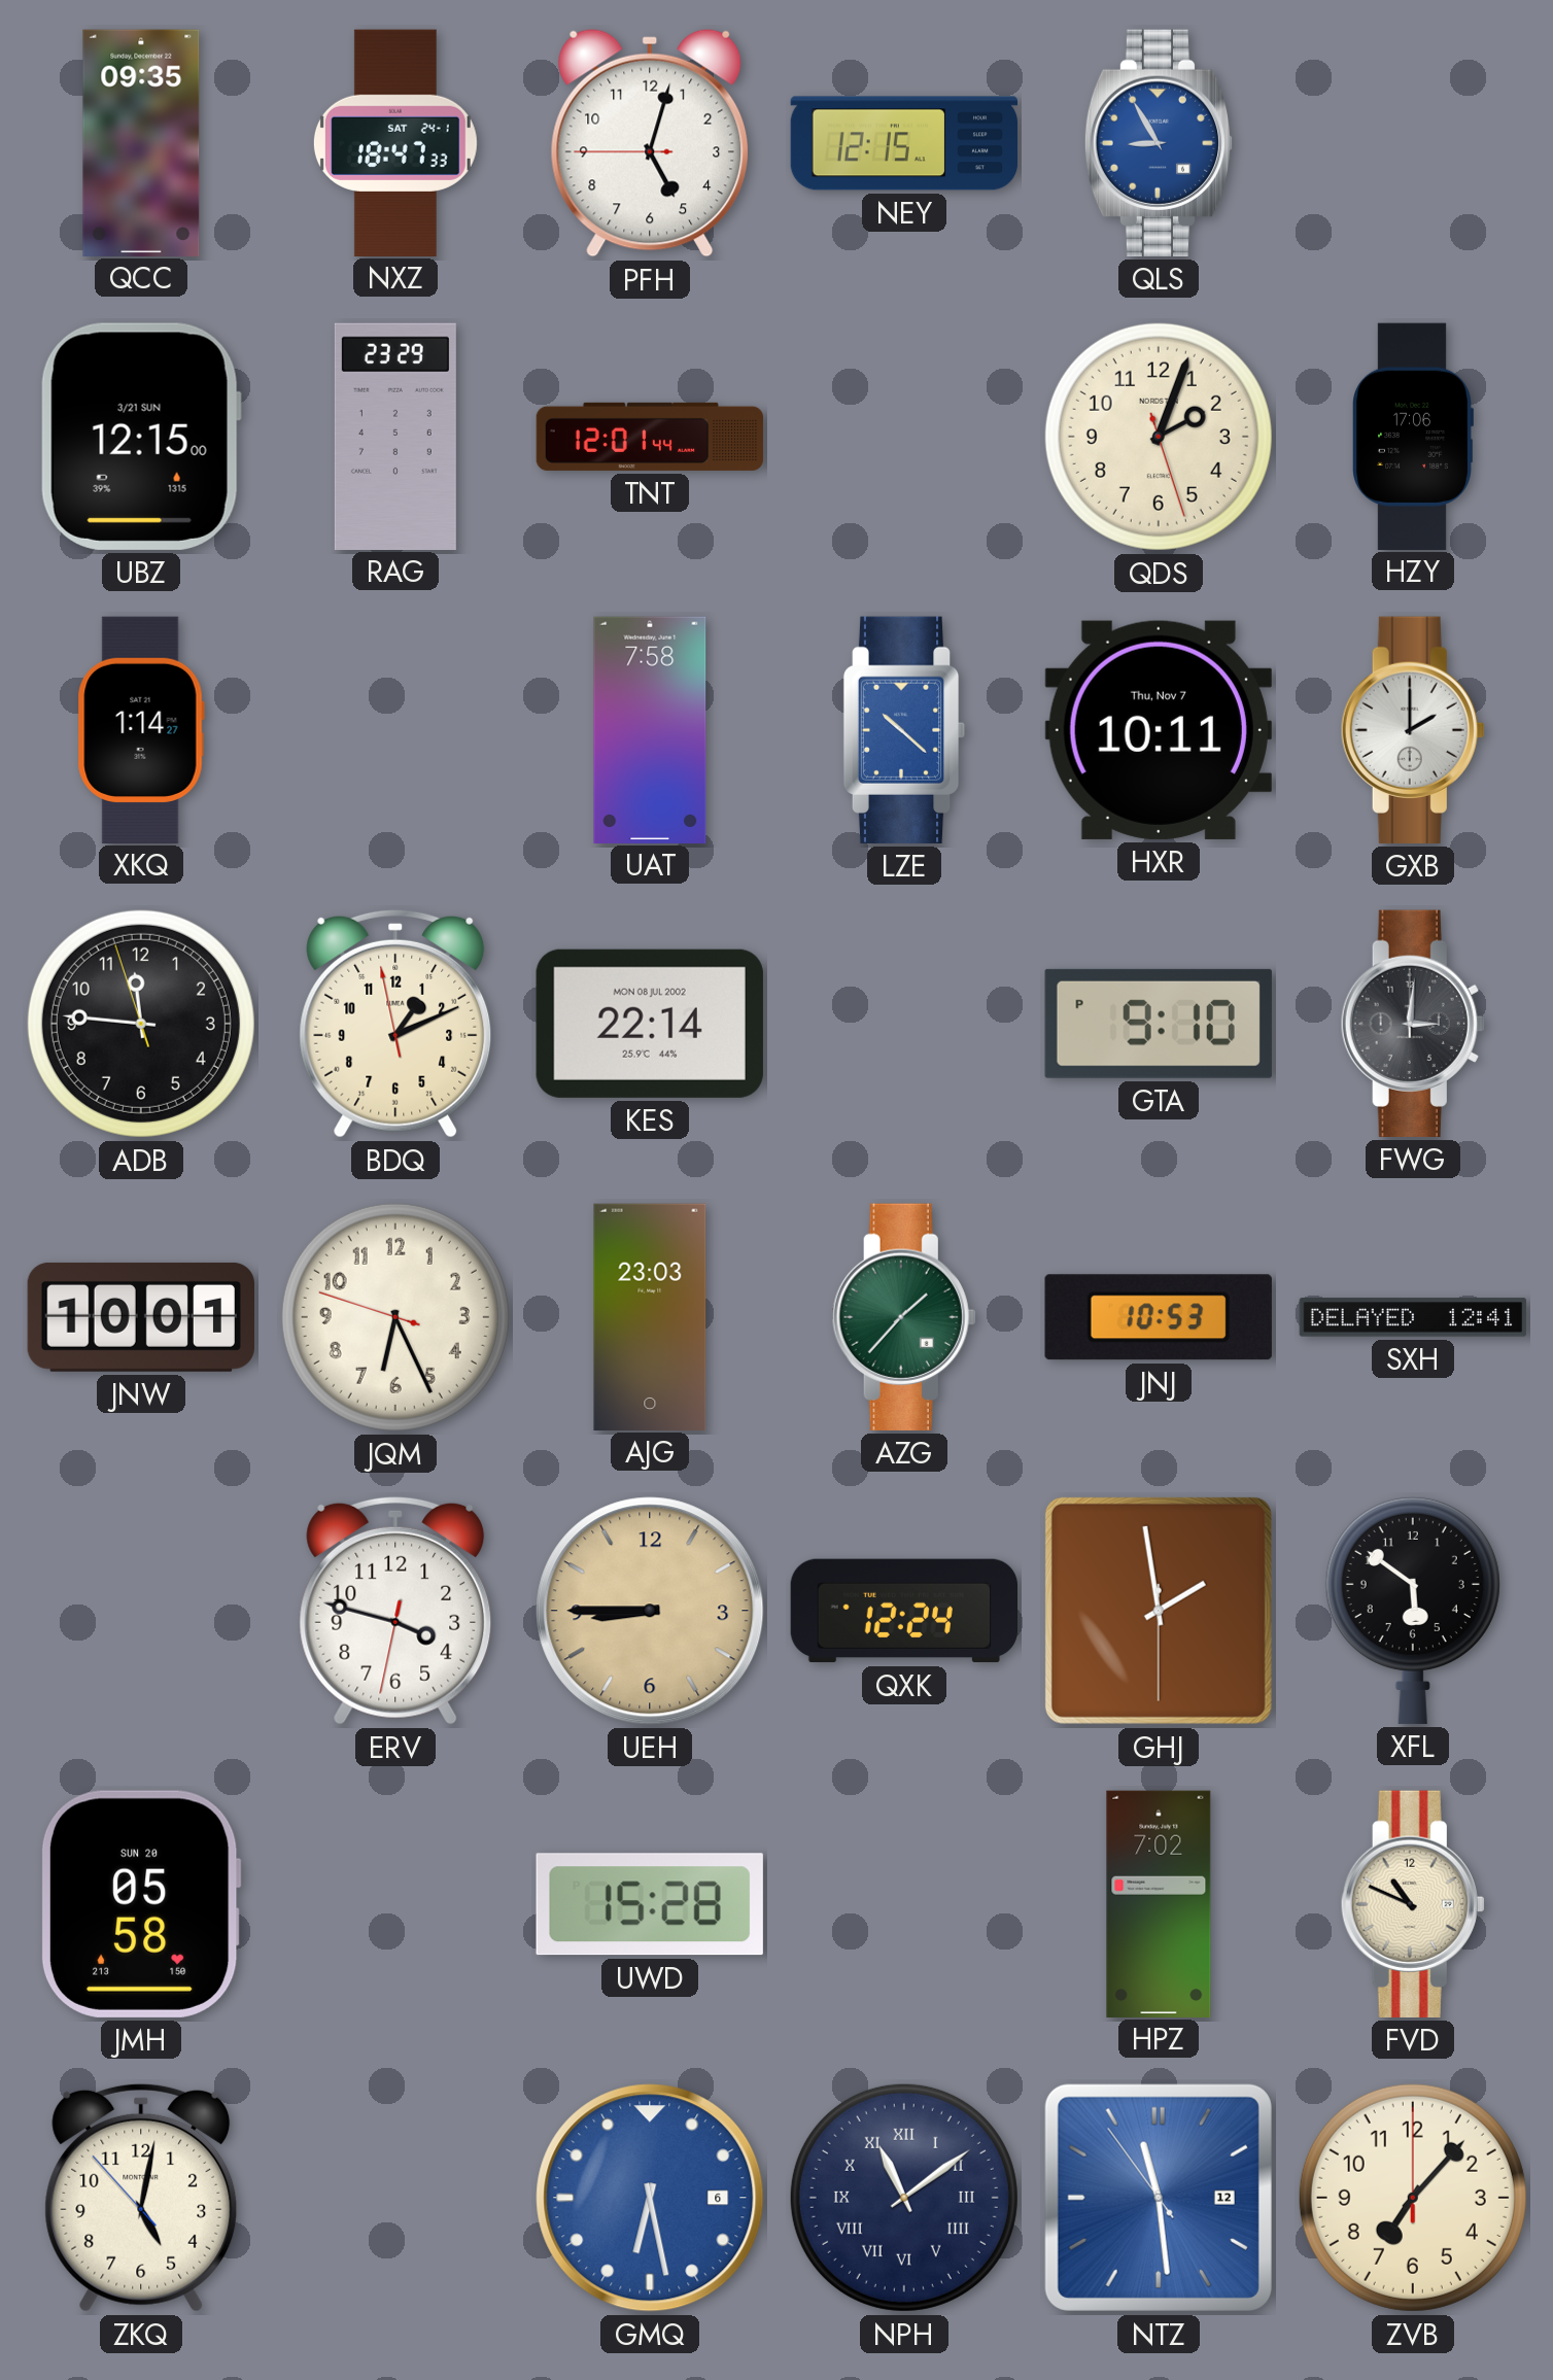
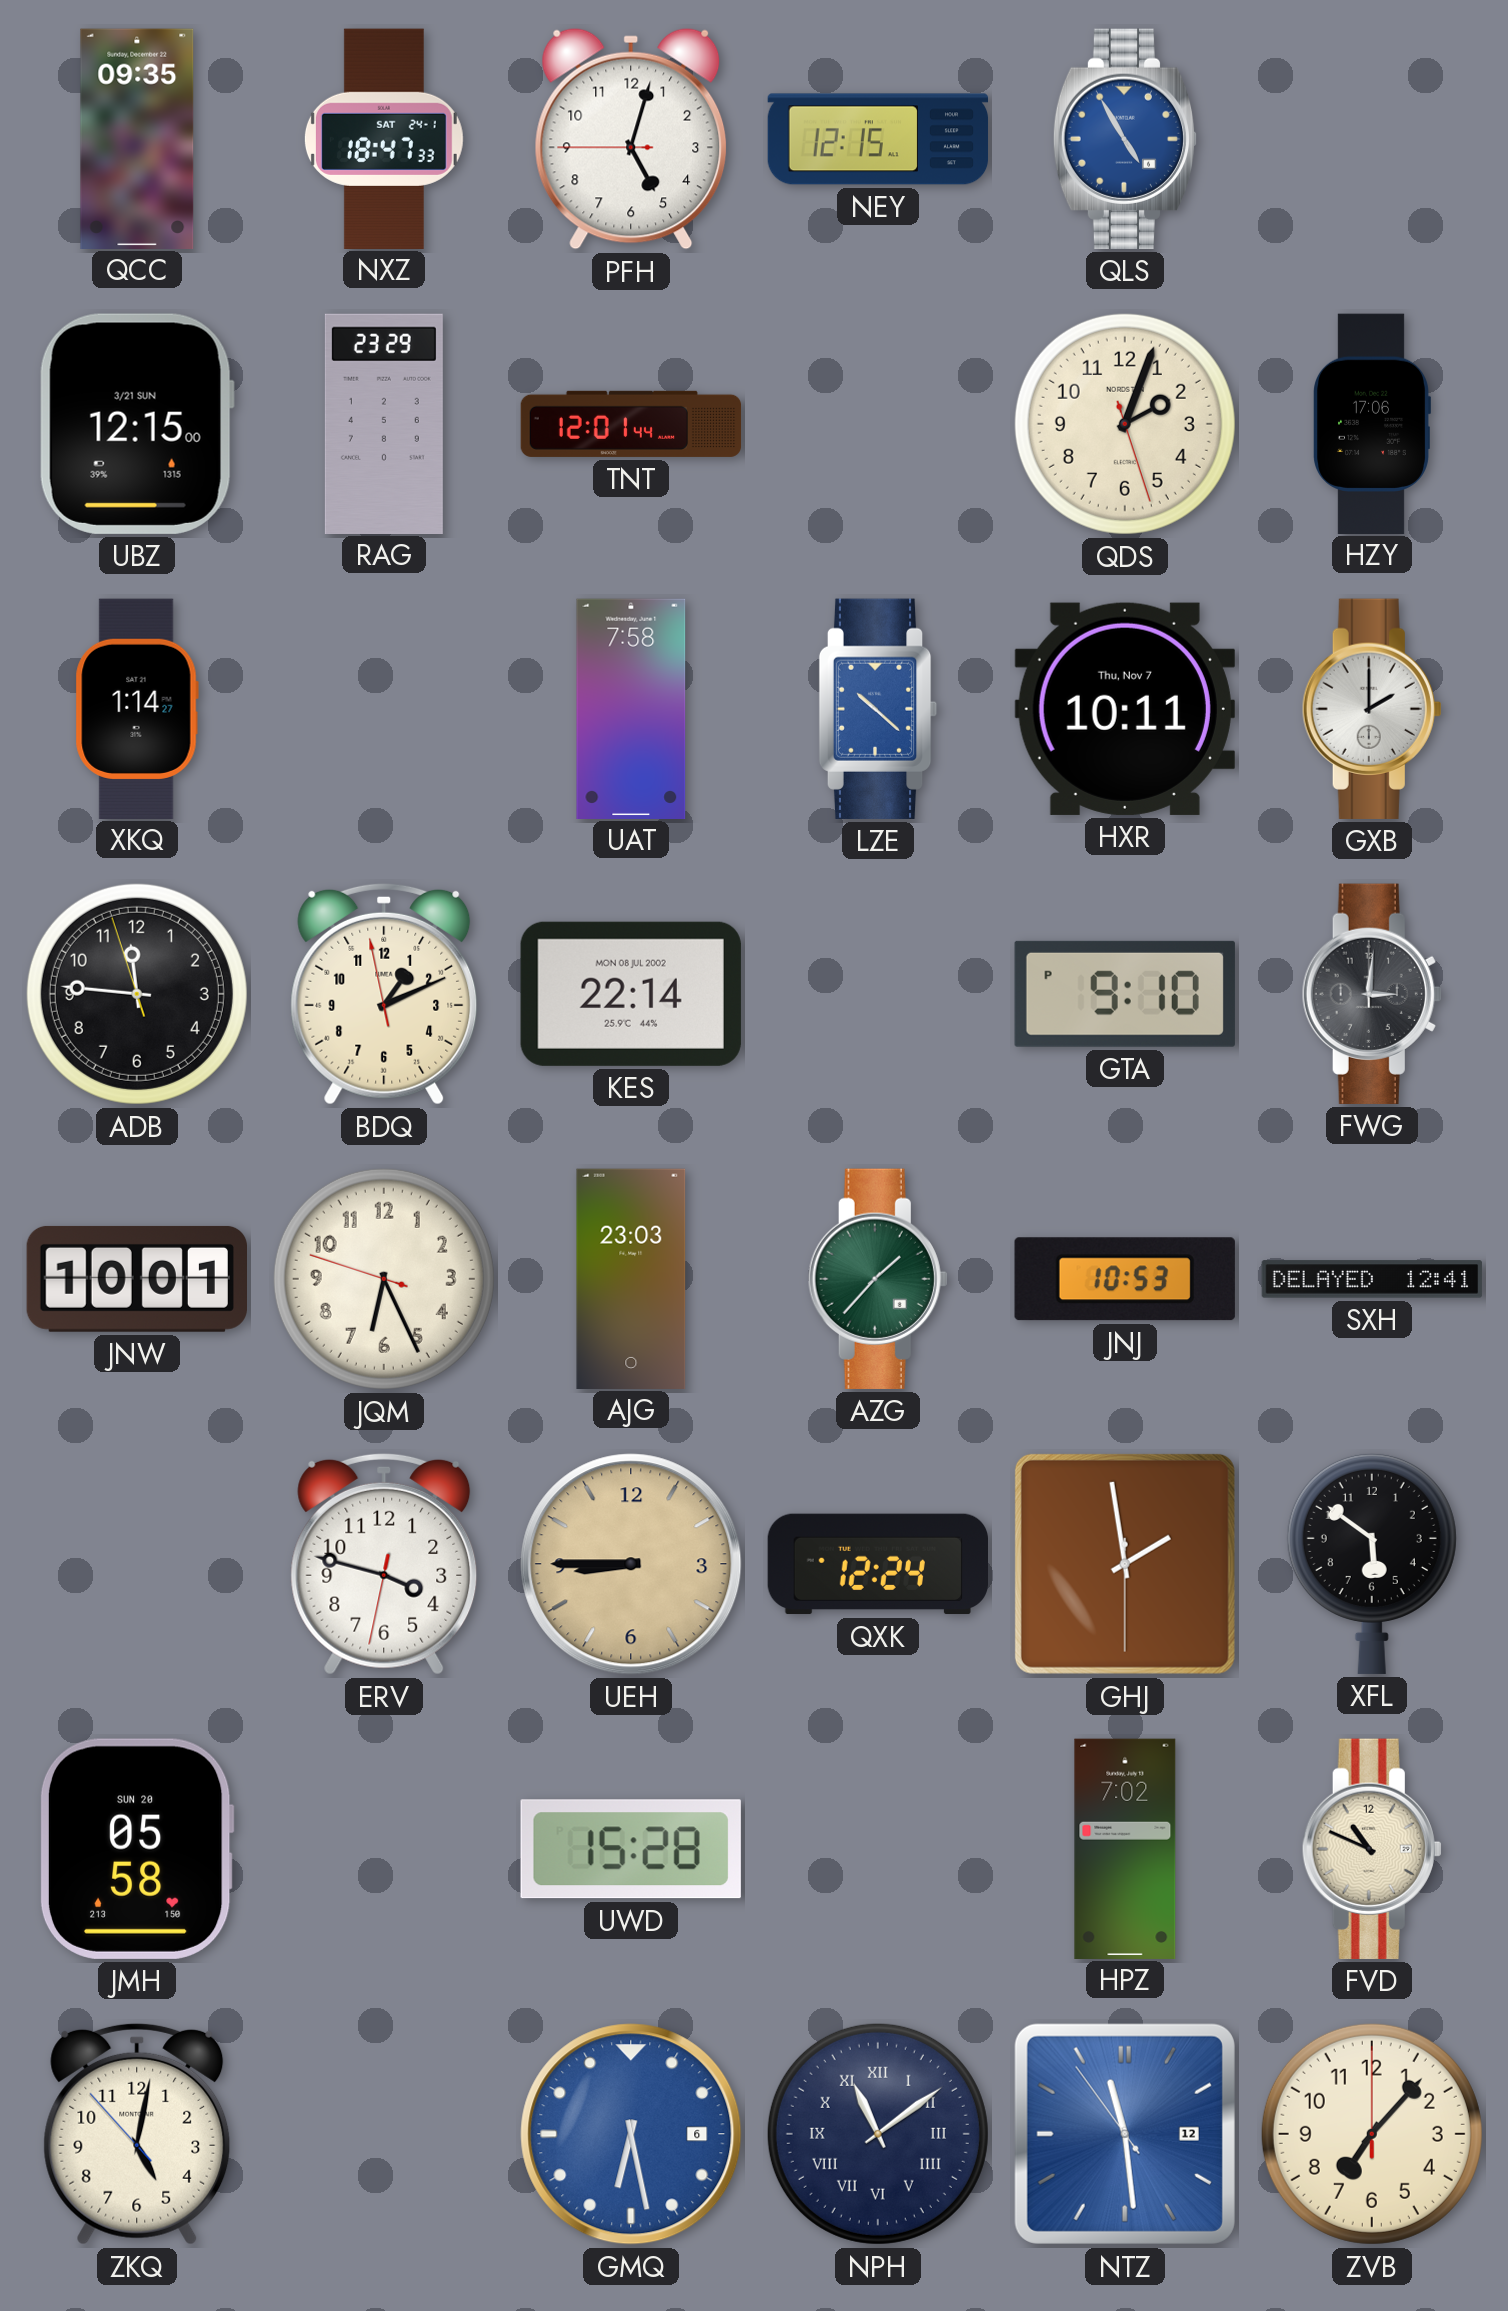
QLS: 8:55 -> 4:55
